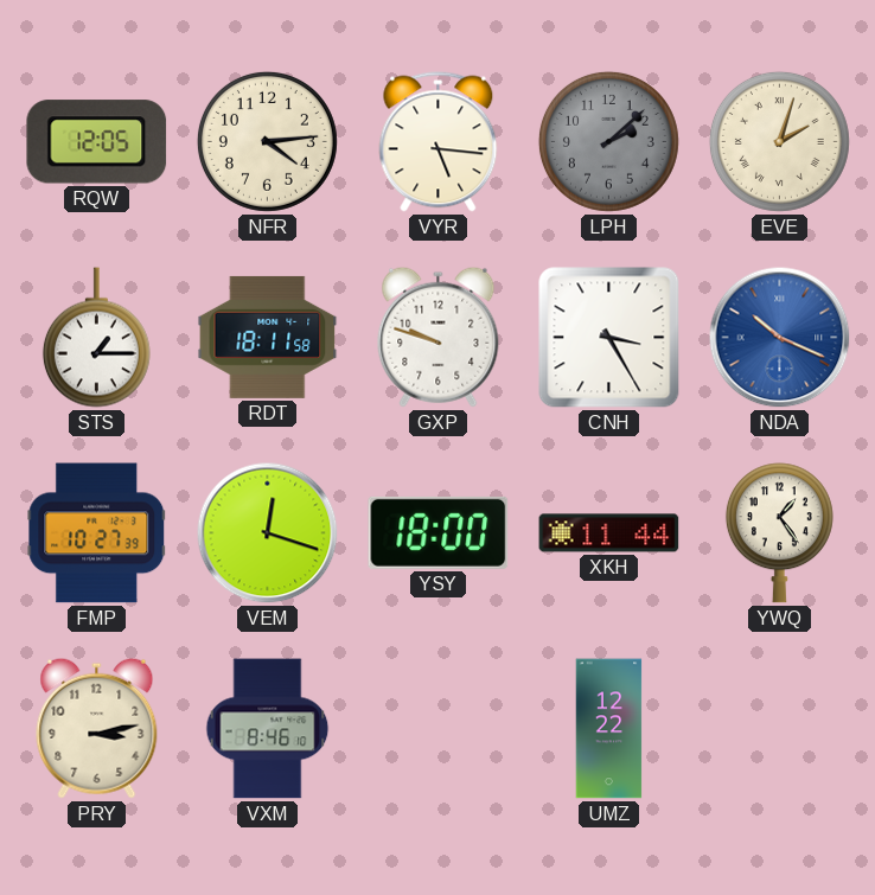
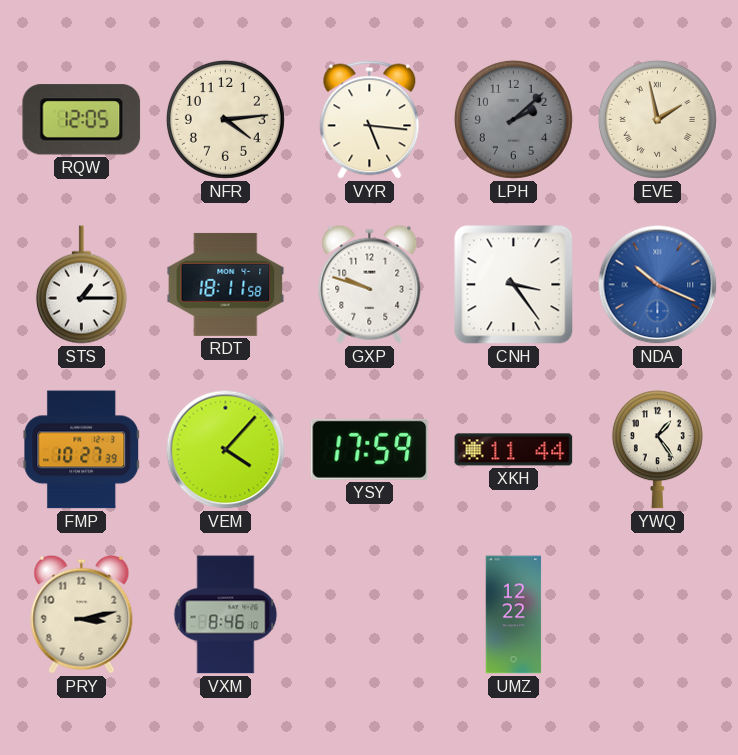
EVE: 2:03 -> 1:58
CNH: 3:25 -> 3:24
VEM: 12:18 -> 4:07
YSY: 18:00 -> 17:59
